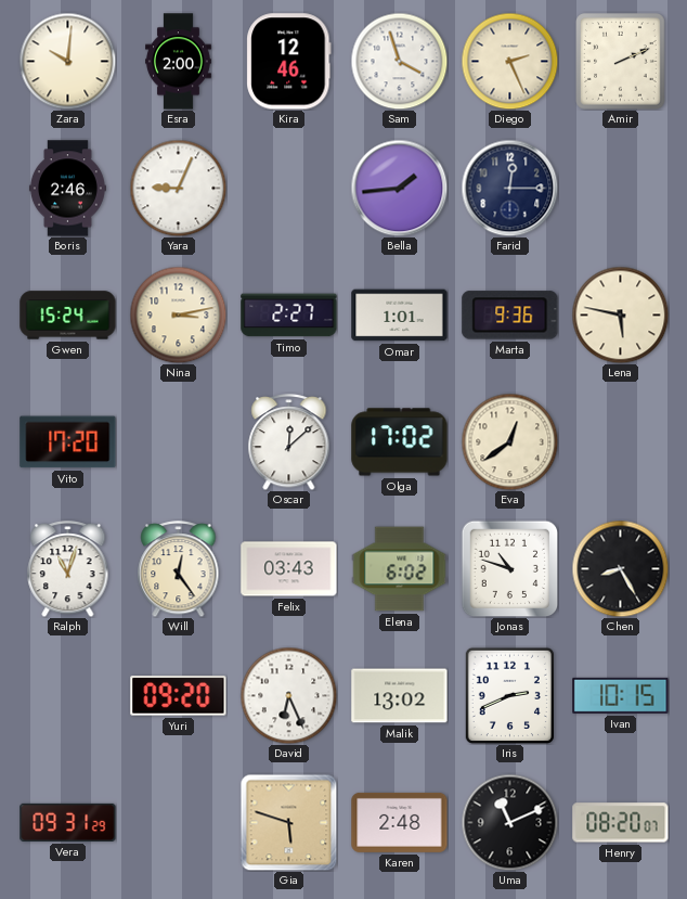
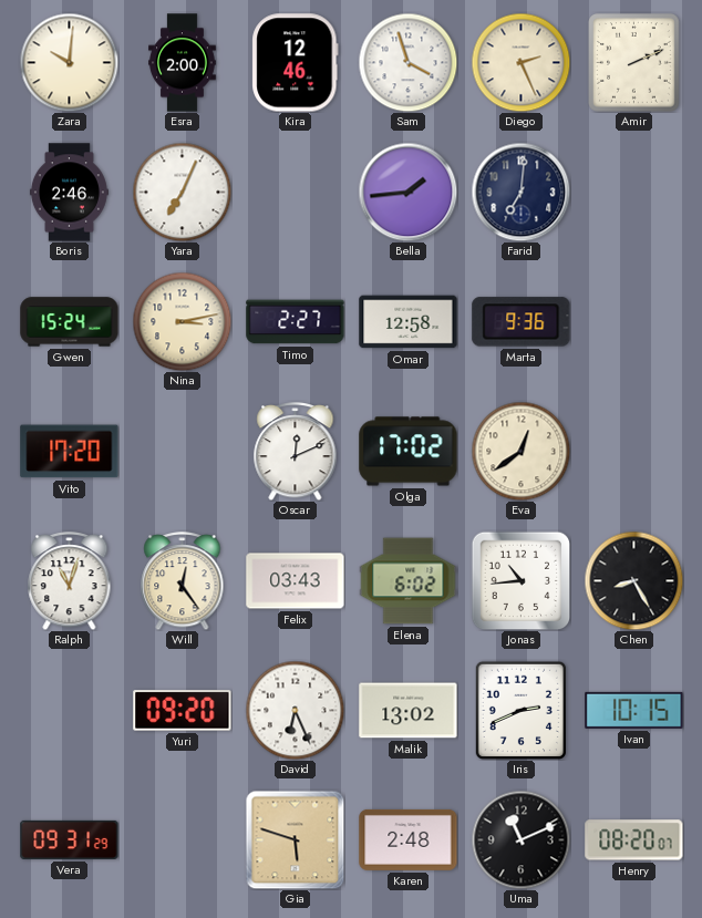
Yara: 9:04 -> 7:04
Farid: 12:15 -> 7:01
Omar: 1:01 -> 12:58
Lena: 5:47 -> none
Oscar: 12:08 -> 12:11
Jonas: 10:48 -> 10:44
